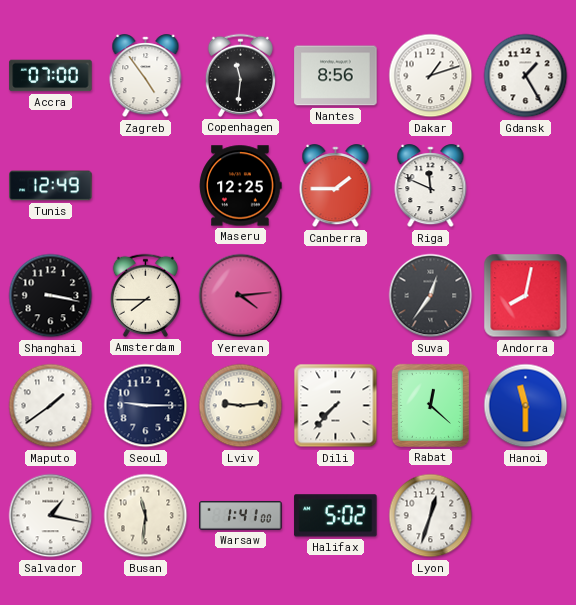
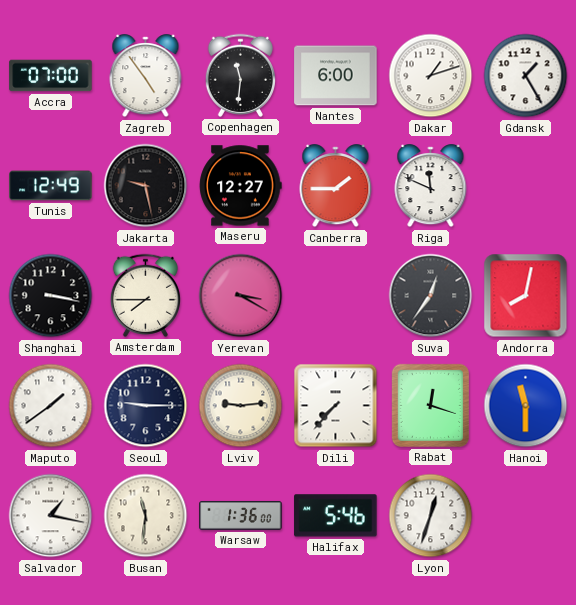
Nantes: 8:56 -> 6:00
Jakarta: none -> 9:28
Maseru: 12:25 -> 12:27
Yerevan: 4:14 -> 3:20
Rabat: 12:22 -> 12:18
Warsaw: 1:41 -> 1:36
Halifax: 5:02 -> 5:46
